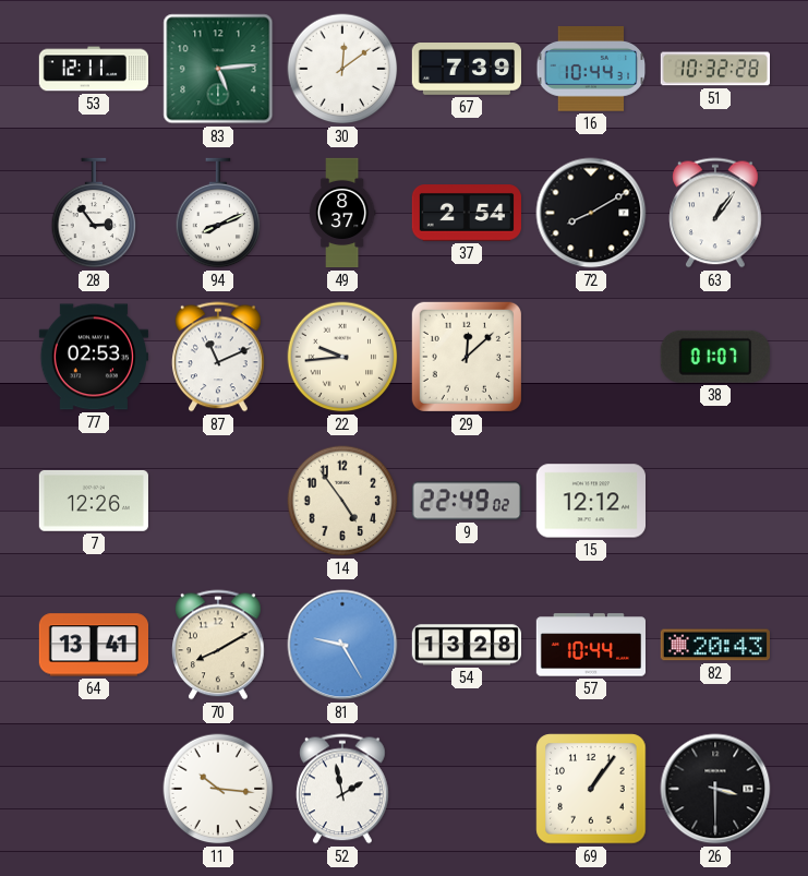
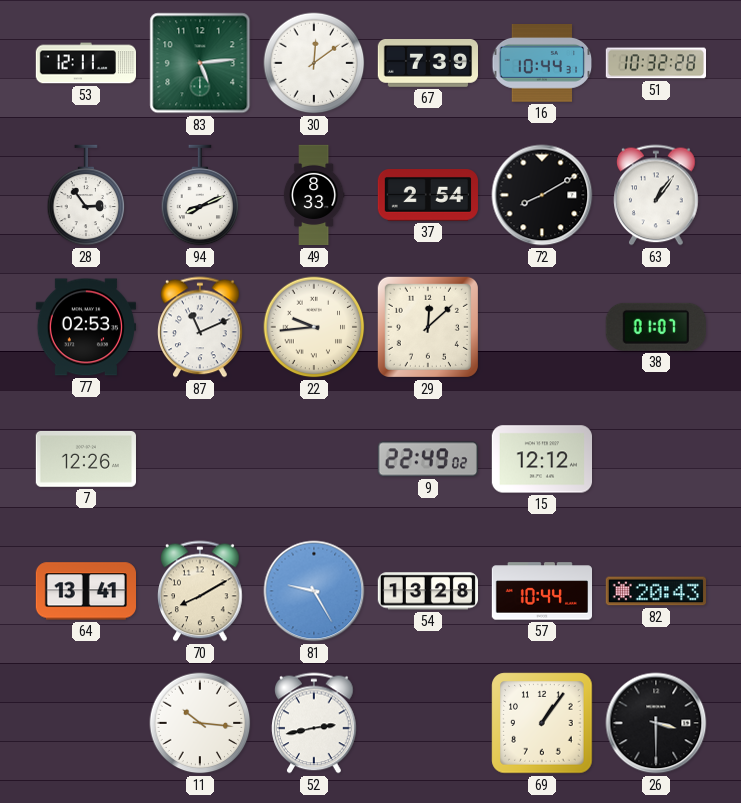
49: 8:37 -> 8:33
14: 4:54 -> none
52: 1:58 -> 2:43
